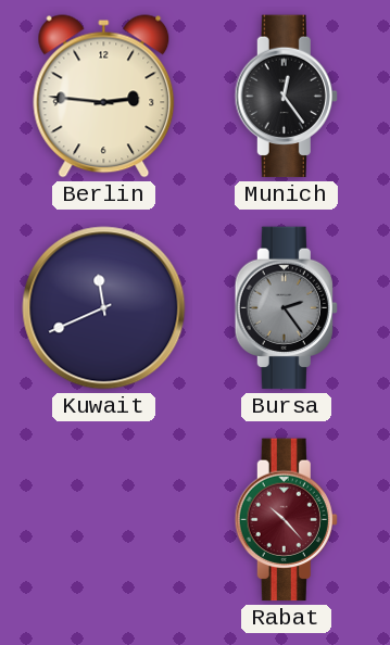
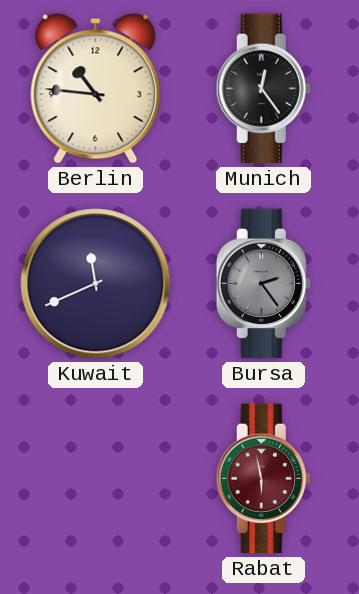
Berlin: 2:46 -> 10:46
Rabat: 10:23 -> 5:58
